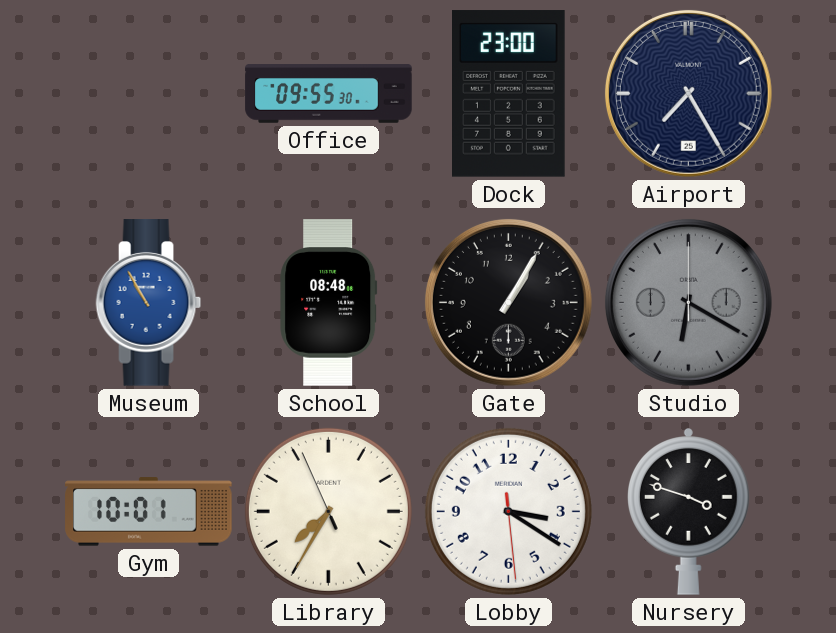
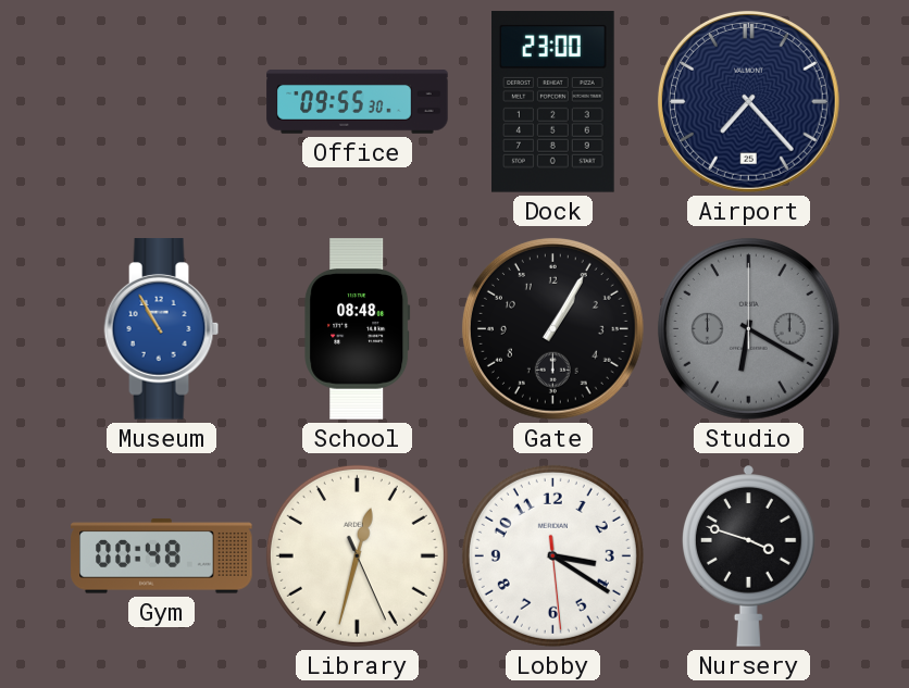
Airport: 7:25 -> 7:23
Gym: 10:01 -> 00:48
Library: 7:34 -> 12:32
